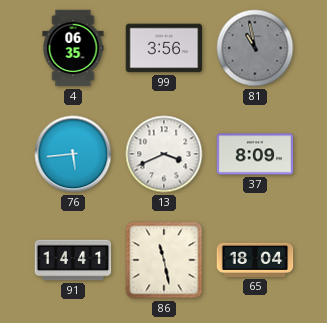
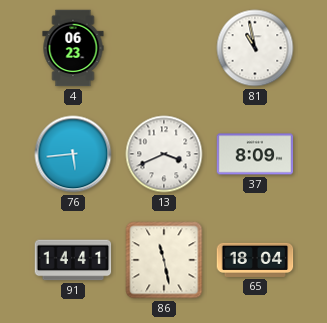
4: 06:35 -> 06:23
99: 3:56 -> none
81 dial: grey -> white
